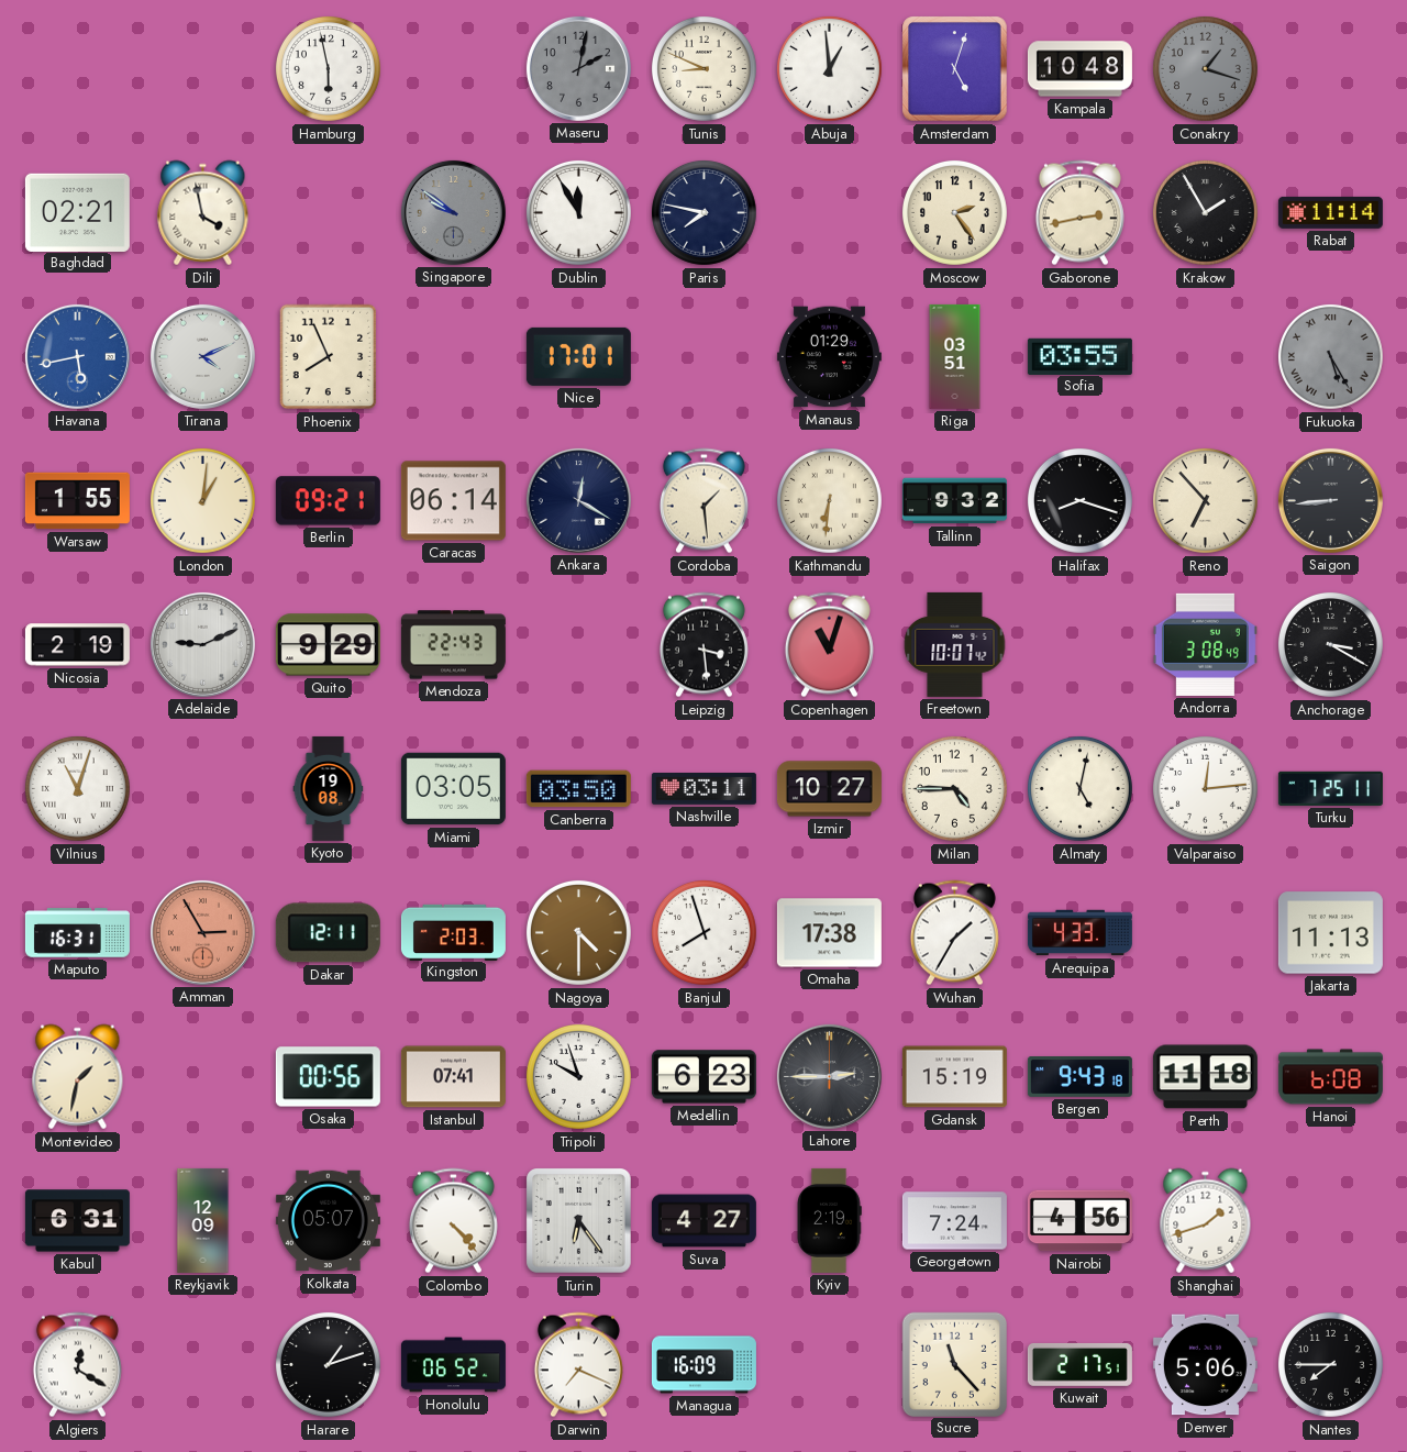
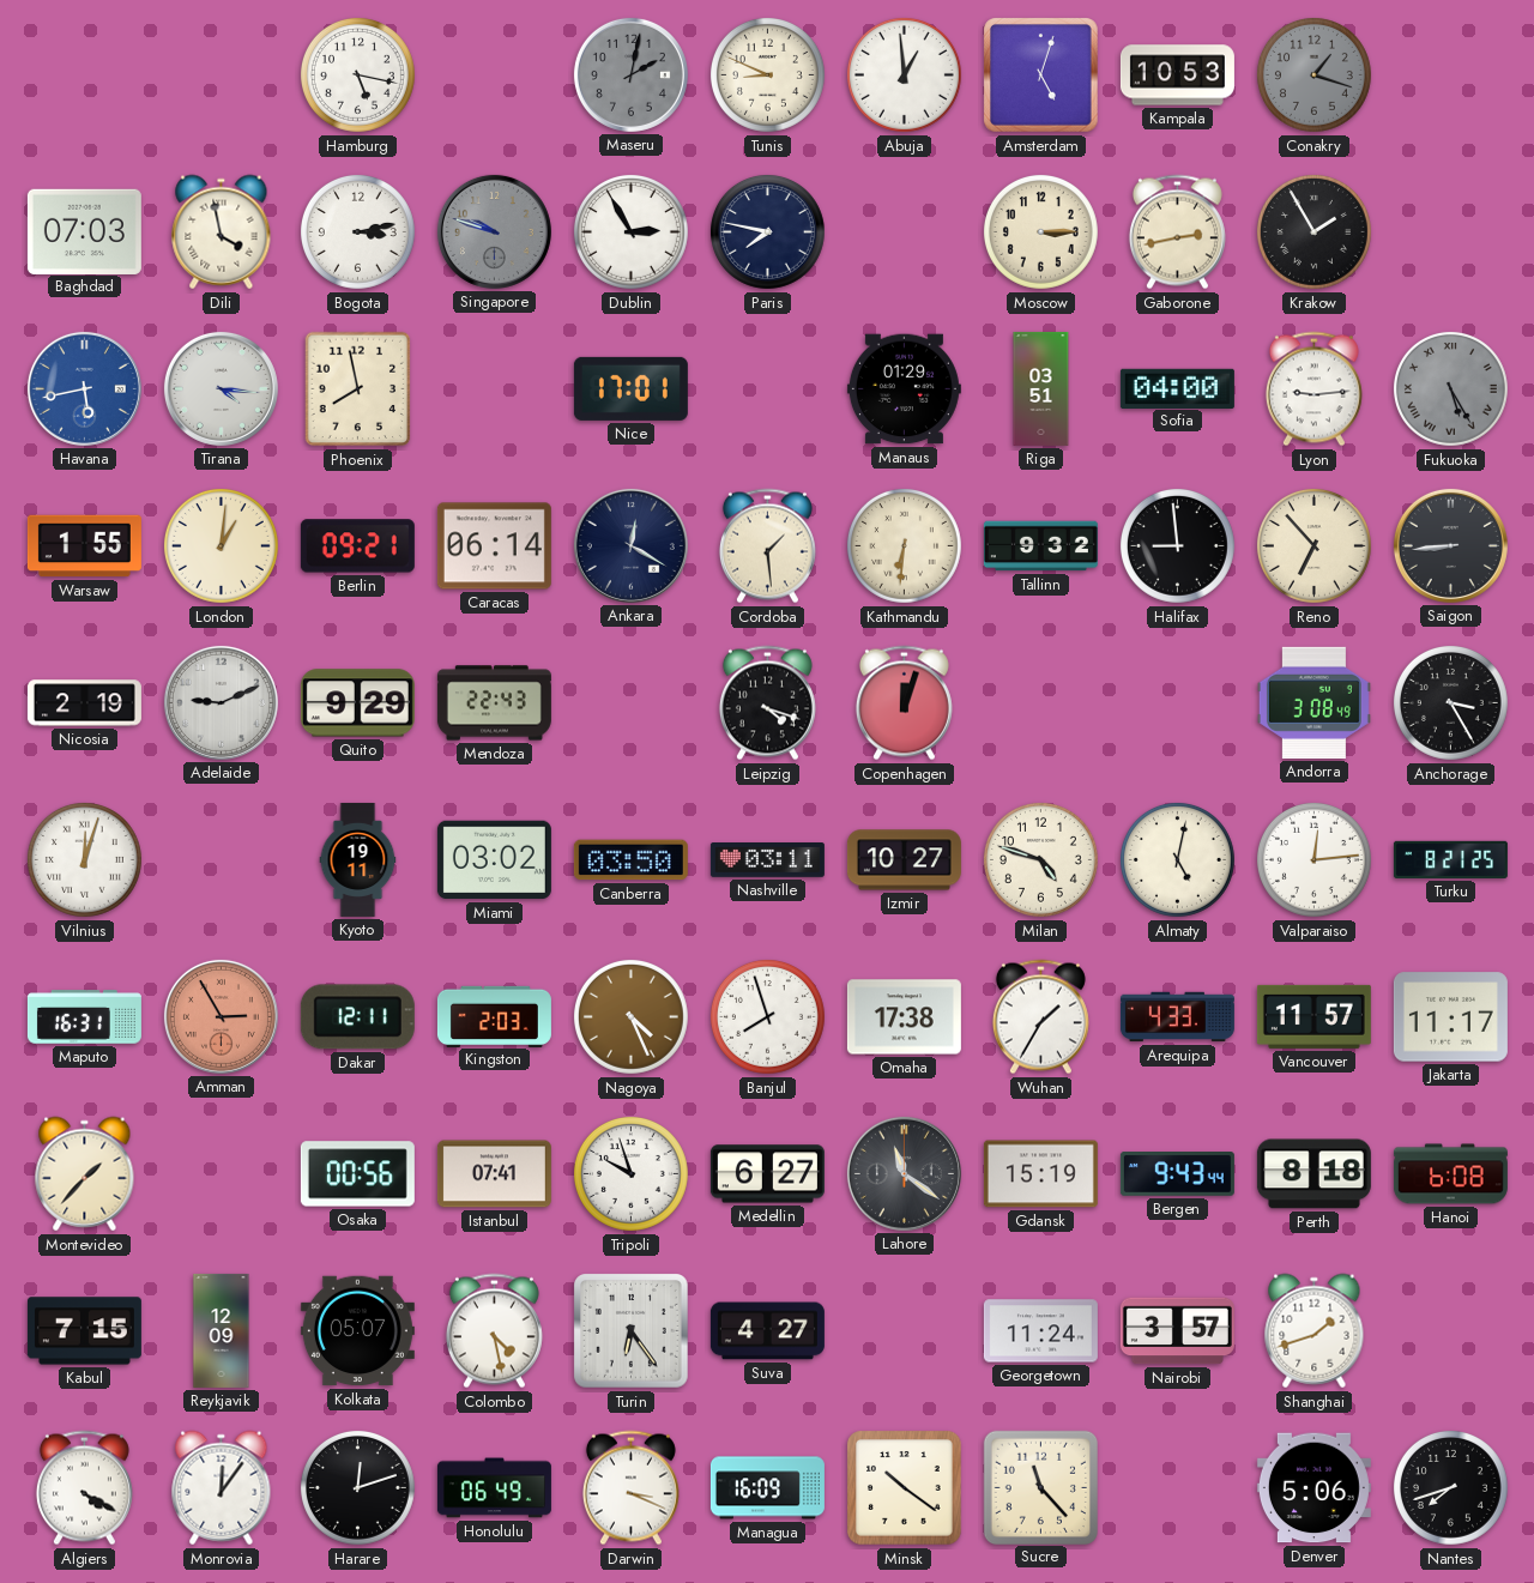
Hamburg: 5:58 -> 5:17
Kampala: 10:48 -> 10:53
Baghdad: 02:21 -> 07:03
Bogota: none -> 3:13
Singapore: 9:51 -> 9:48
Dublin: 11:55 -> 2:55
Moscow: 2:24 -> 3:15
Rabat: 11:14 -> none
Tirana: 4:11 -> 4:16
Phoenix: 7:56 -> 7:58
Sofia: 03:55 -> 04:00
Lyon: none -> 9:14
Halifax: 8:18 -> 8:59
Leipzig: 3:29 -> 4:18
Copenhagen: 11:03 -> 12:03
Freetown: 10:07 -> none
Anchorage: 3:20 -> 3:25
Vilnius: 11:03 -> 12:03
Kyoto: 19:08 -> 19:11
Miami: 03:05 -> 03:02
Milan: 4:45 -> 4:48
Turku: 7:25 -> 8:21
Nagoya: 4:30 -> 4:26
Vancouver: none -> 11:57
Jakarta: 11:13 -> 11:17
Montevideo: 1:32 -> 1:37
Medellin: 6:23 -> 6:27
Lahore: 2:45 -> 11:21
Bergen: 9:43:18 -> 9:43:44
Perth: 11:18 -> 8:18
Kabul: 6:31 -> 7:15
Colombo: 4:23 -> 4:28
Kyiv: 2:19 -> none
Georgetown: 7:24 -> 11:24
Nairobi: 4:56 -> 3:57
Algiers: 12:20 -> 4:20
Monrovia: none -> 12:06
Harare: 1:12 -> 12:12
Honolulu: 06:52 -> 06:49
Darwin: 7:19 -> 3:19
Minsk: none -> 10:21
Kuwait: 2:17 -> none
Nantes: 7:45 -> 7:42
